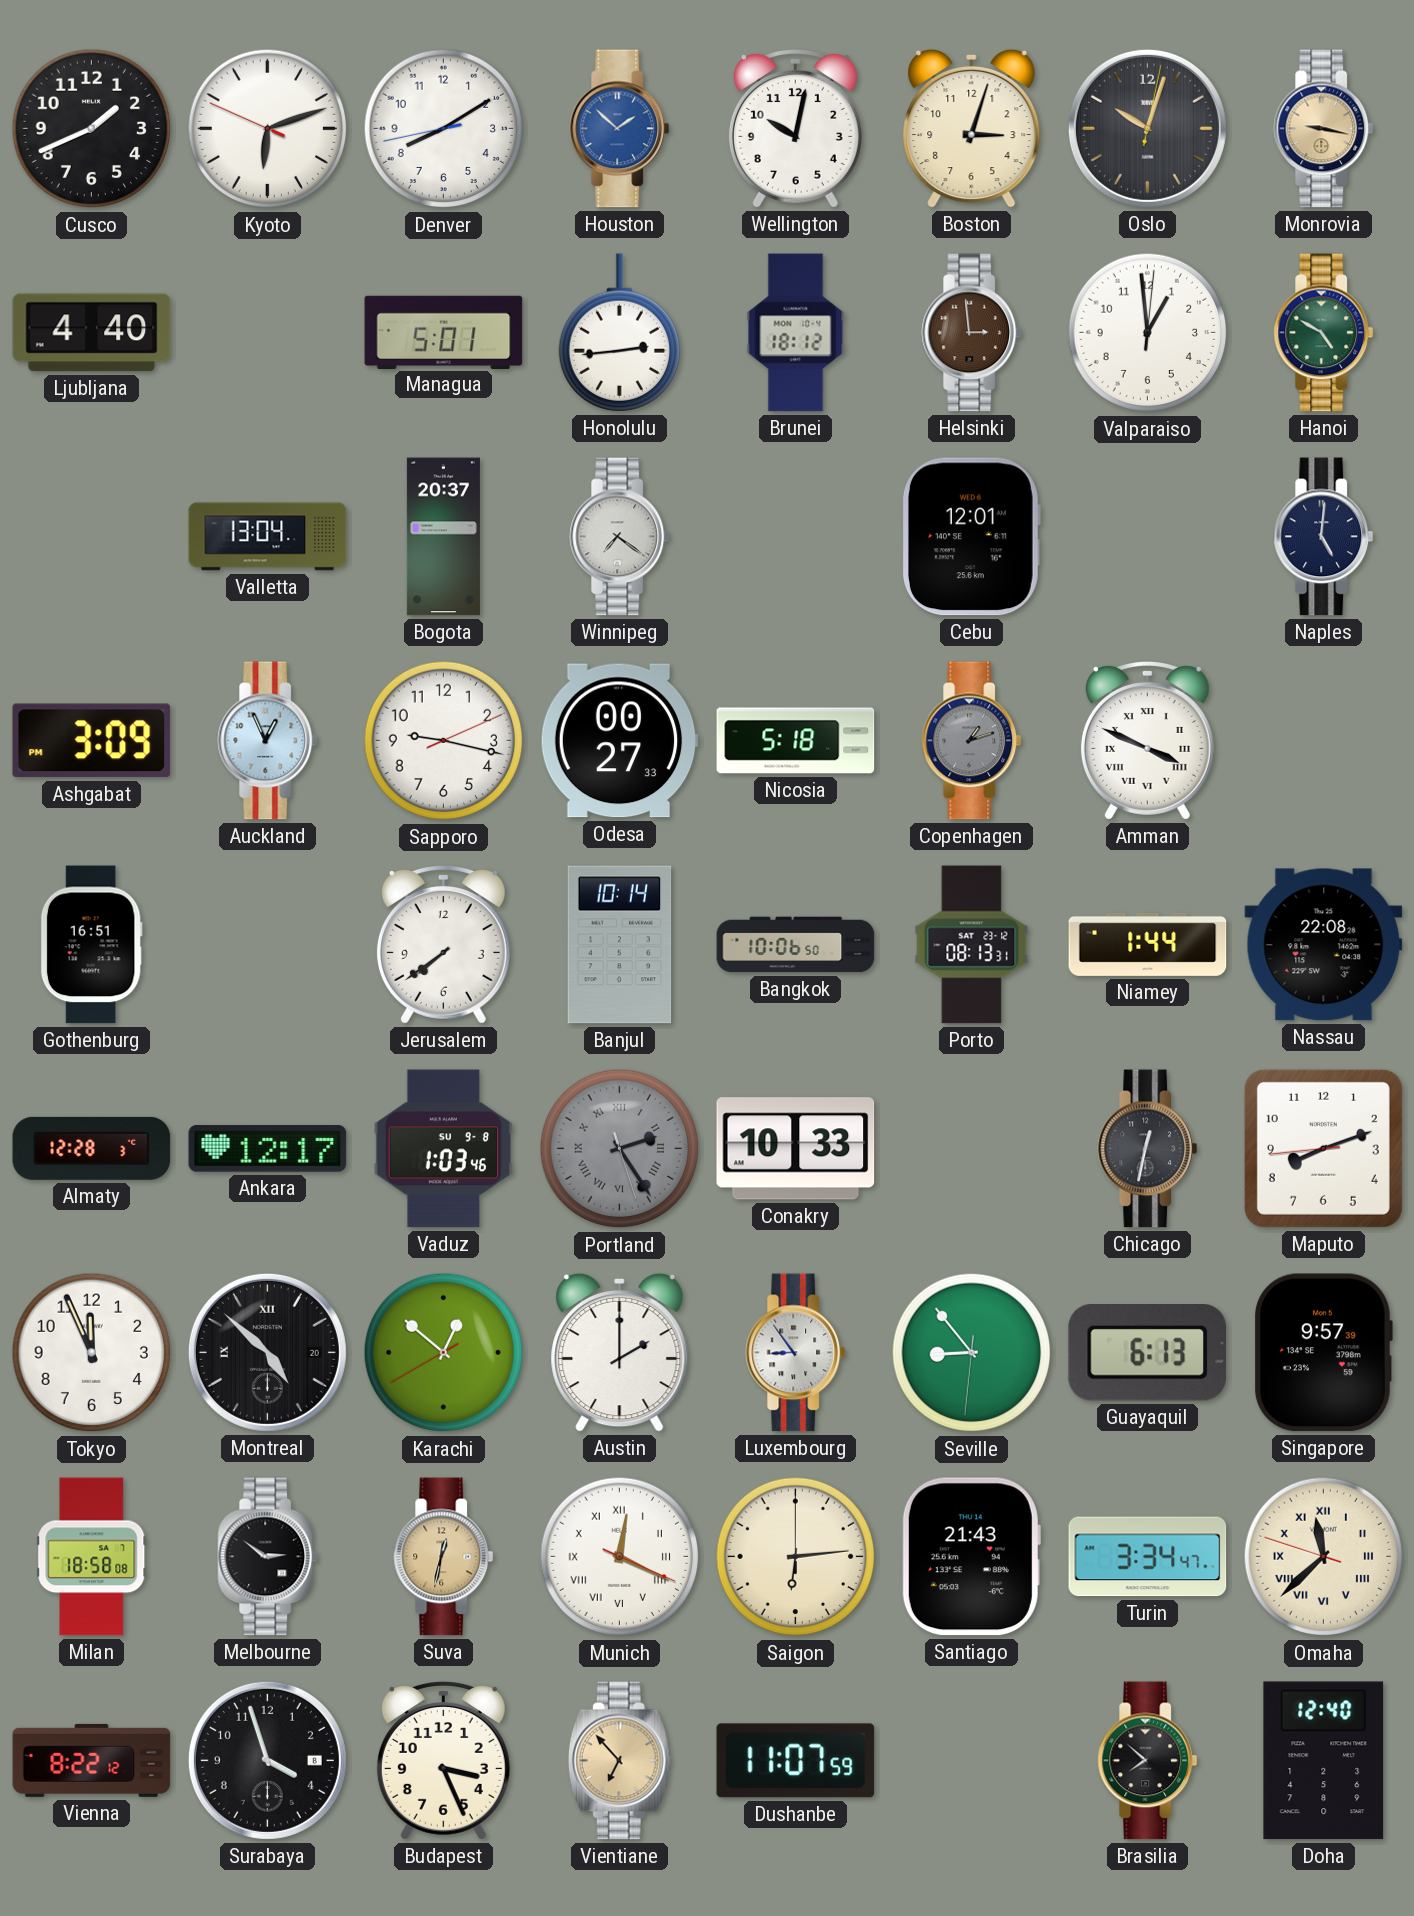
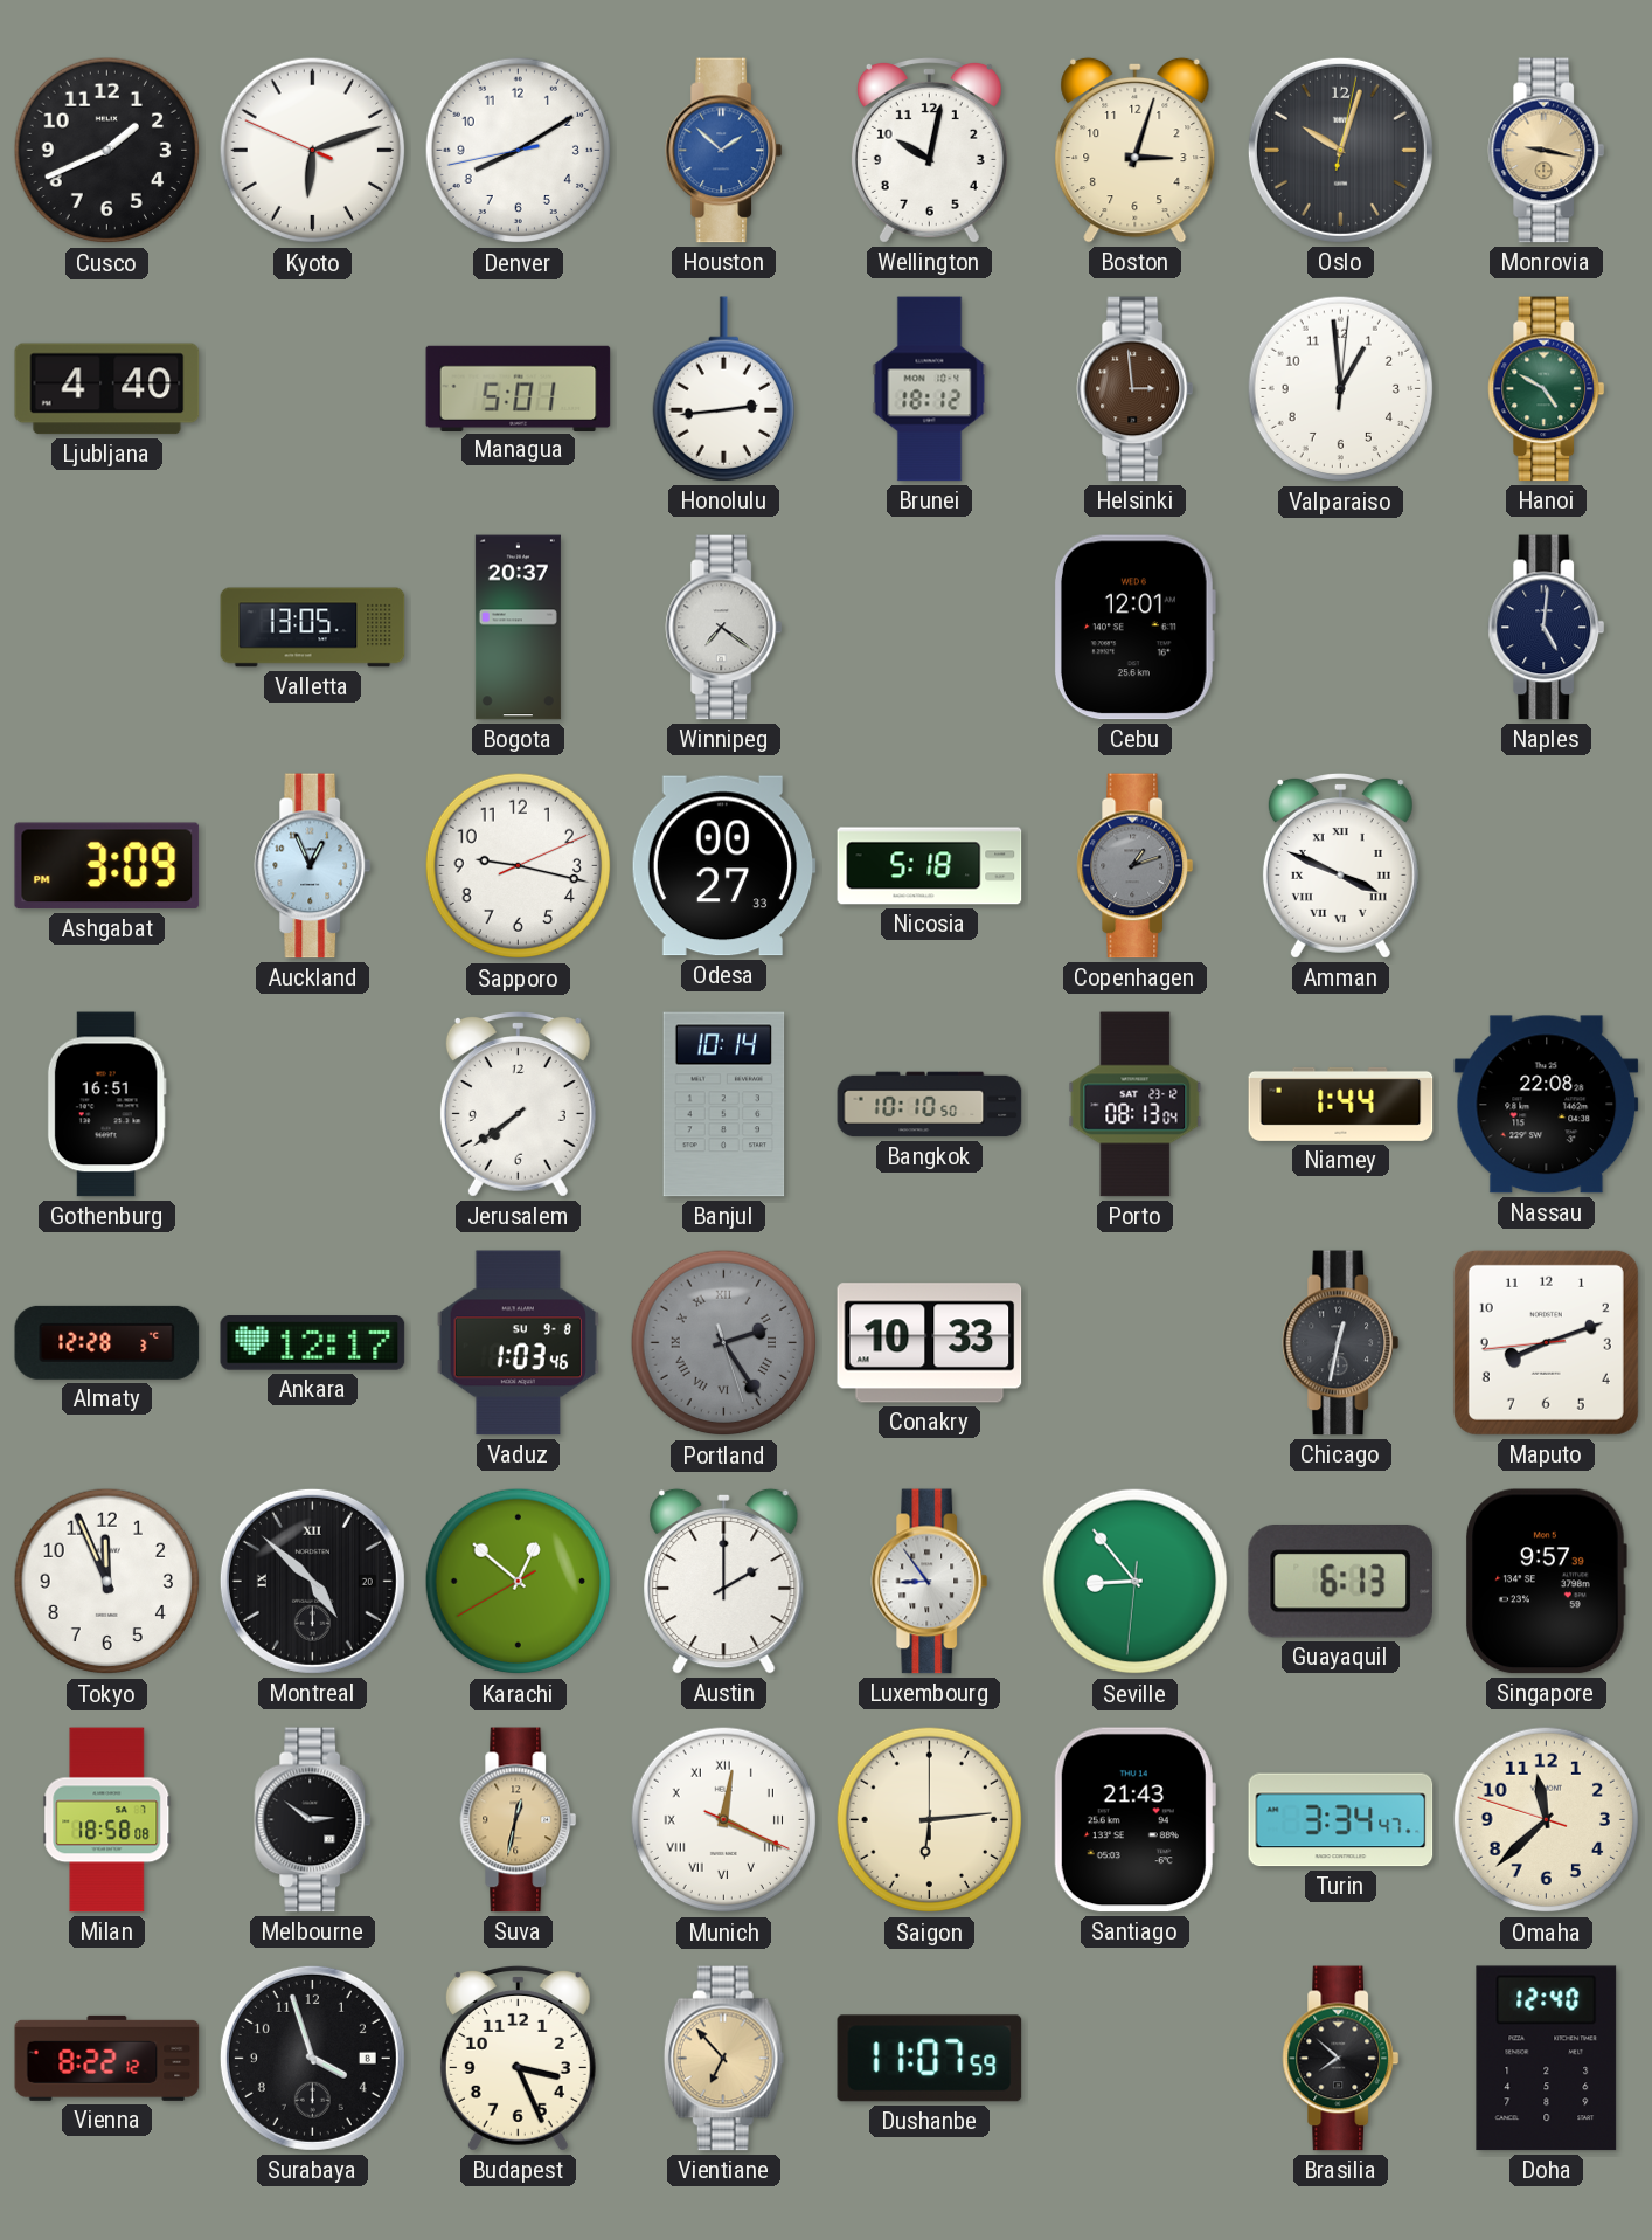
Valletta: 13:04 -> 13:05
Bangkok: 10:06 -> 10:10
Porto: 08:13:31 -> 08:13:04
Omaha numerals: Roman -> Arabic
